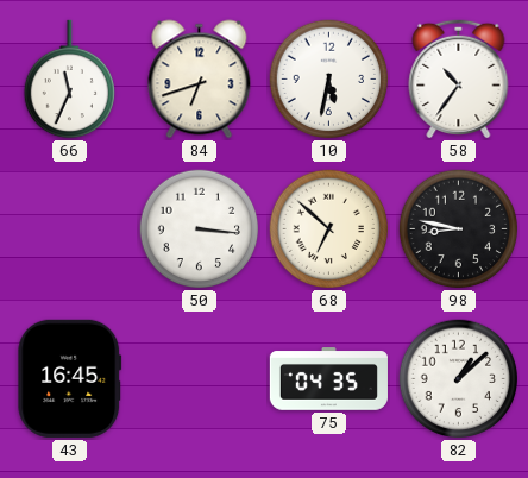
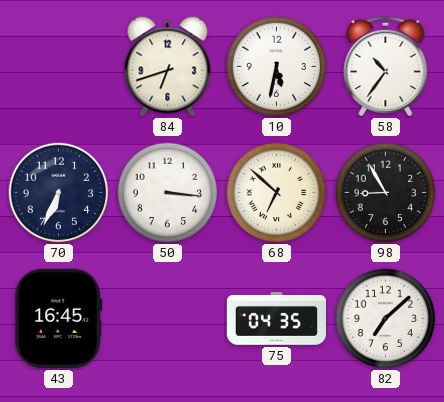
66: 11:34 -> none
70: none -> 6:34
98: 8:47 -> 8:55
82: 1:08 -> 7:08
